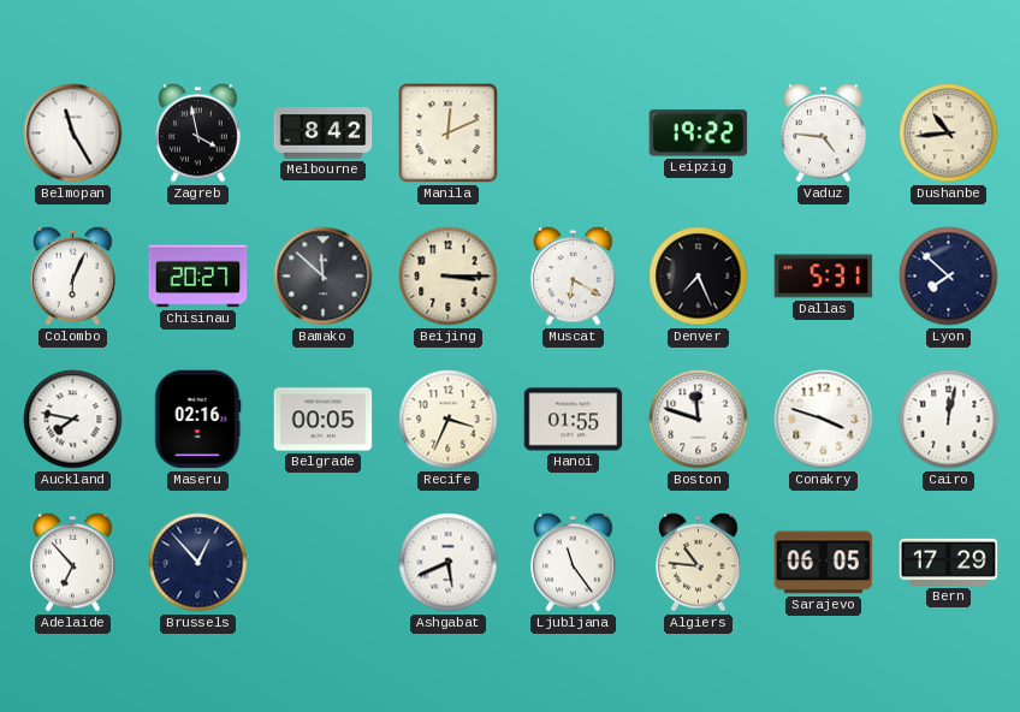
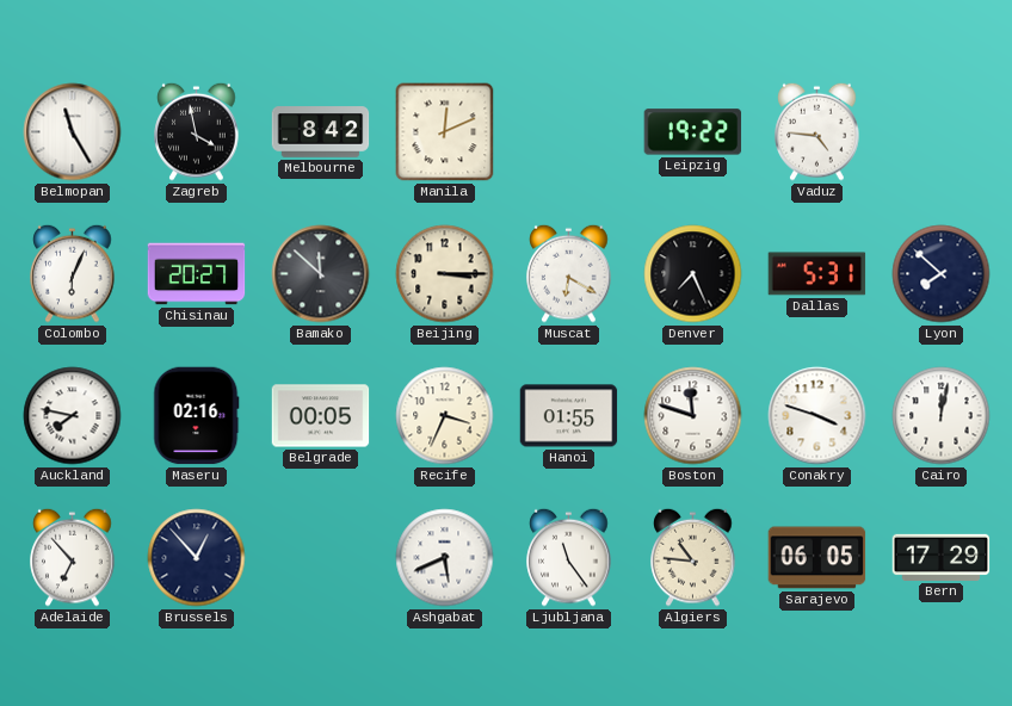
Dushanbe: 10:44 -> none
